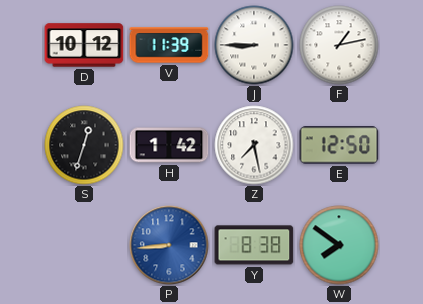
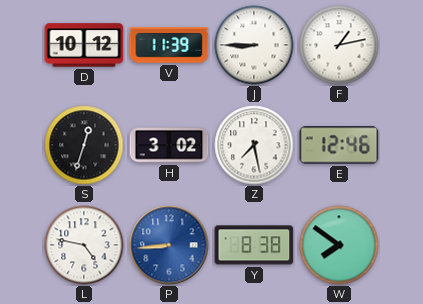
H: 1:42 -> 3:02
E: 12:50 -> 12:46
L: none -> 4:47
